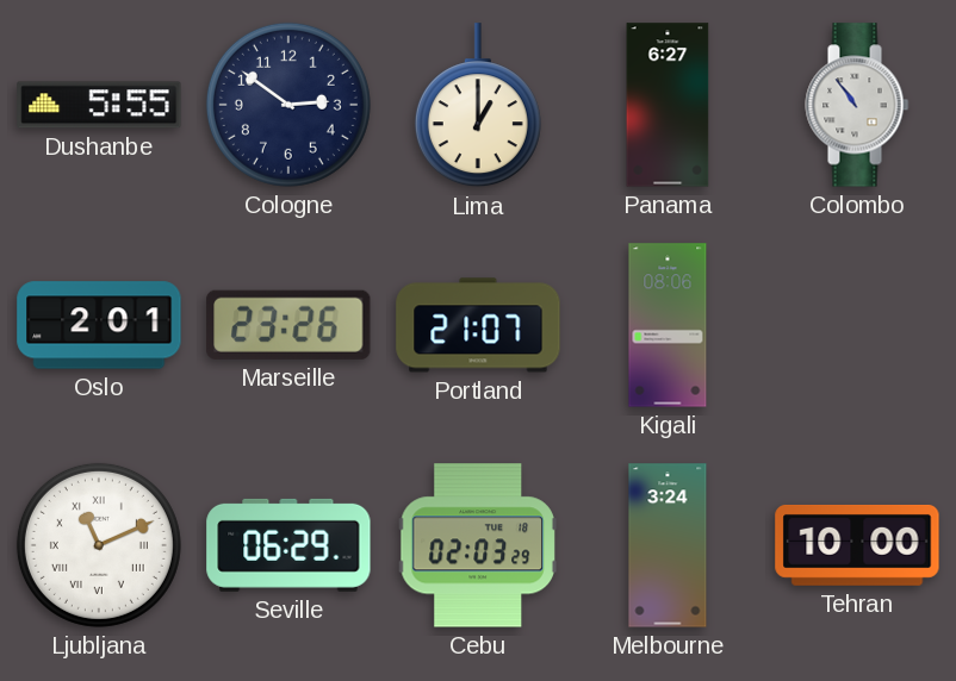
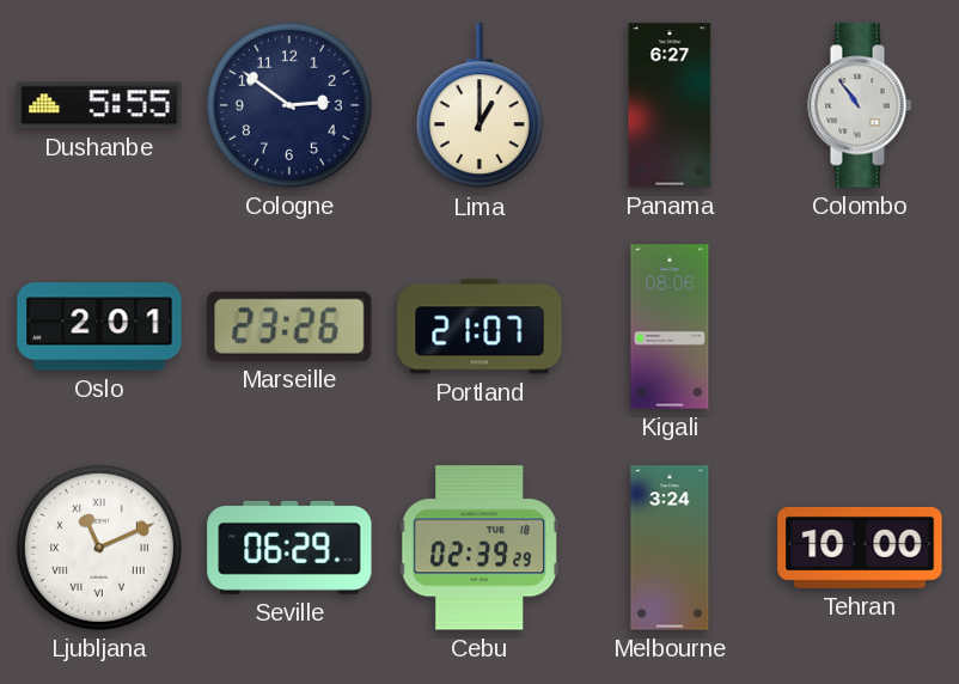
Cebu: 02:03 -> 02:39
